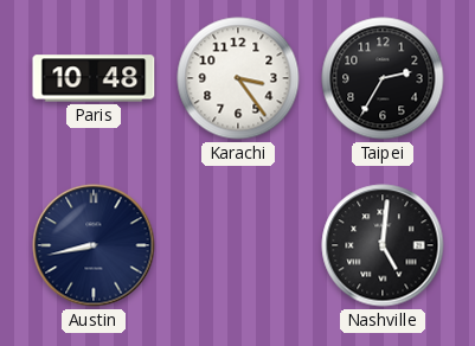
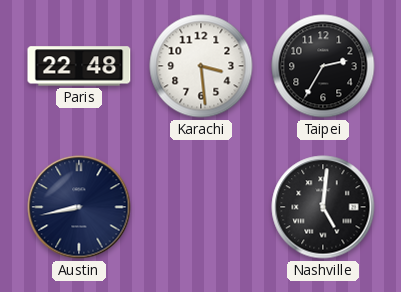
Paris: 10:48 -> 22:48
Karachi: 3:24 -> 3:29
